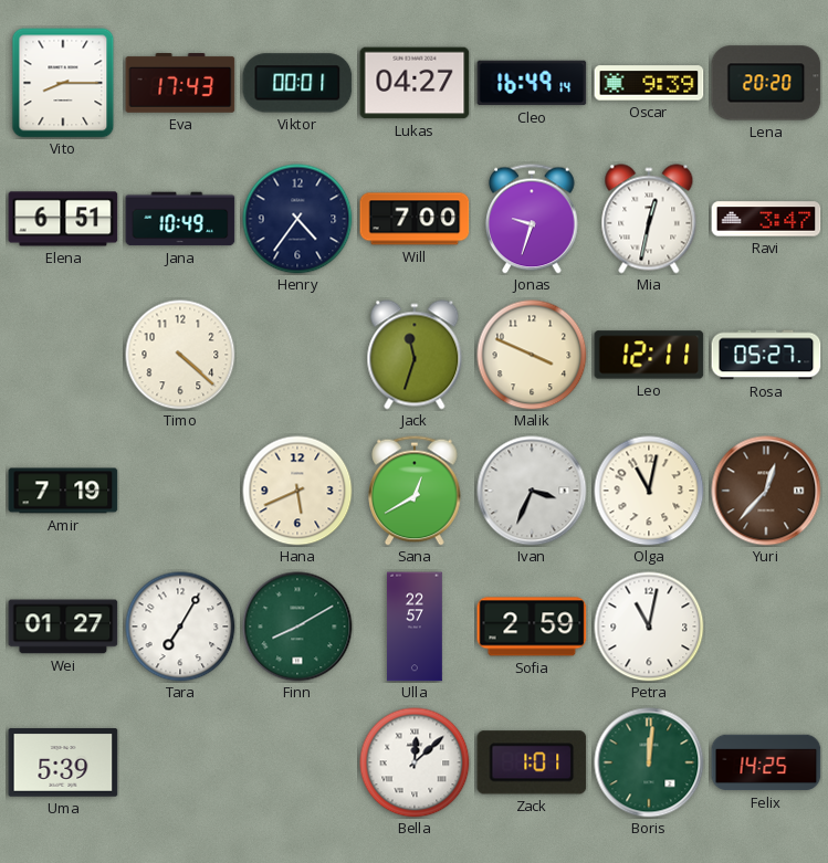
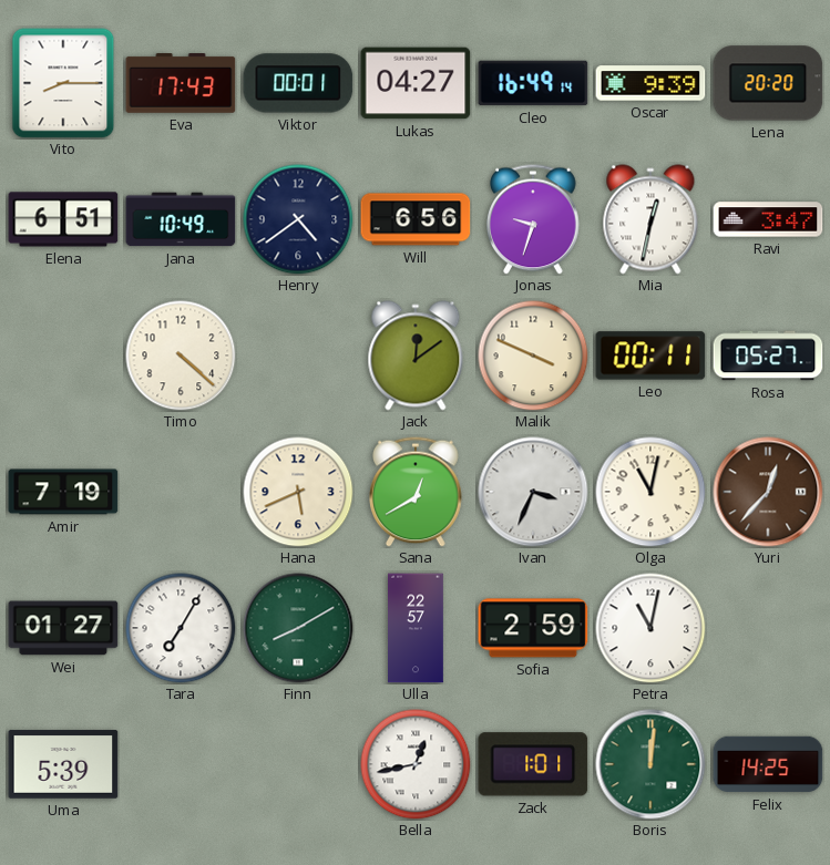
Henry: 4:36 -> 4:39
Will: 7:00 -> 6:56
Jack: 11:33 -> 12:09
Leo: 12:11 -> 00:11
Bella: 12:08 -> 12:43
